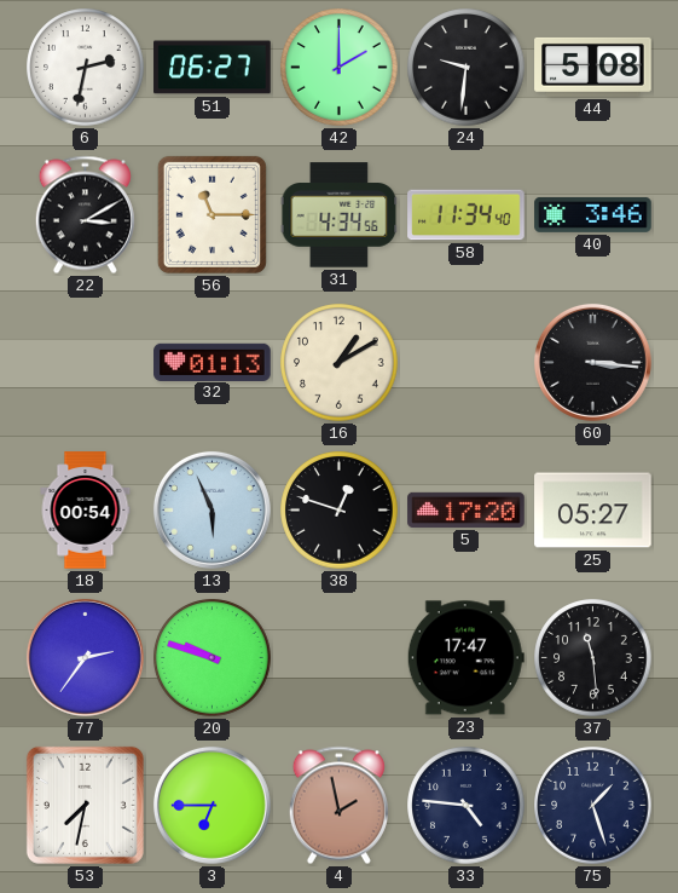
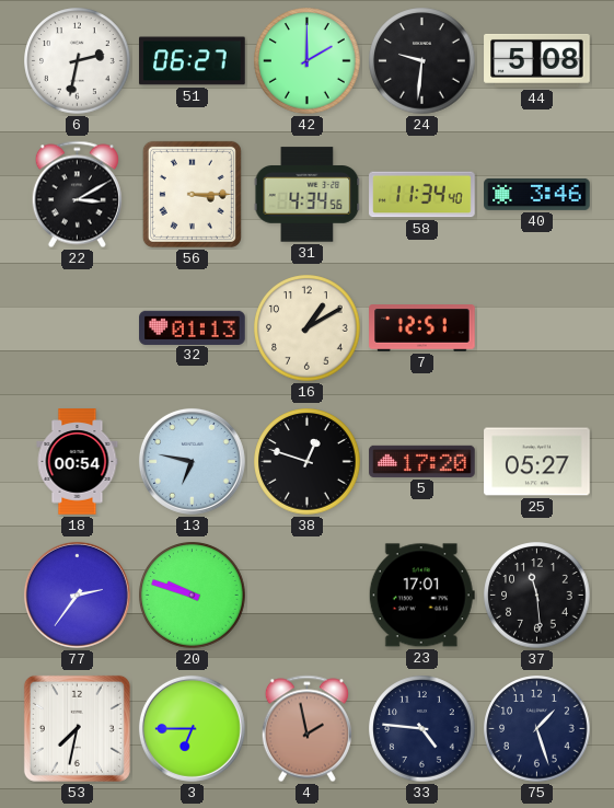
56: 11:15 -> 3:15
7: none -> 12:51
60: 3:16 -> none
13: 5:56 -> 6:47
23: 17:47 -> 17:01
